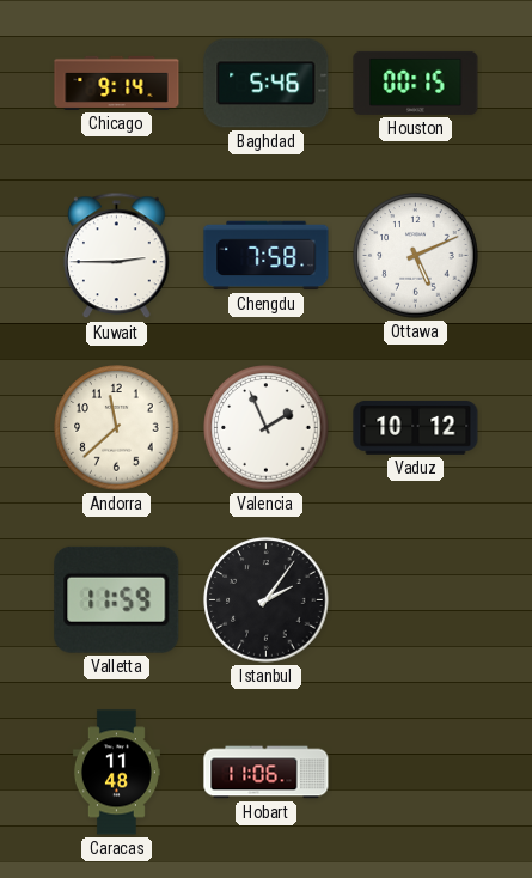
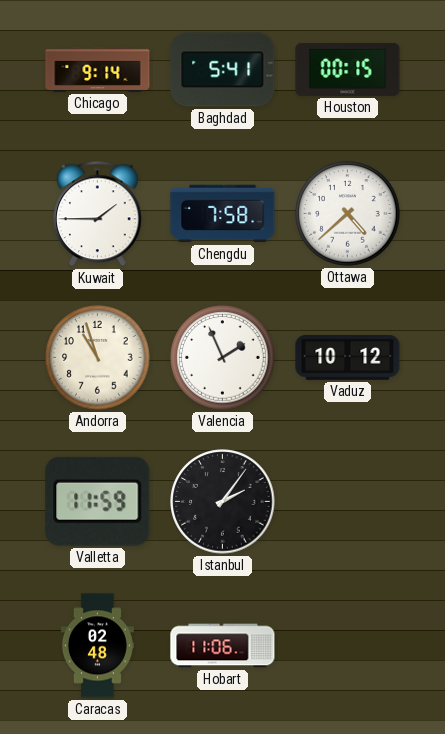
Baghdad: 5:46 -> 5:41
Kuwait: 2:45 -> 1:45
Ottawa: 5:11 -> 4:38
Andorra: 11:38 -> 10:57
Caracas: 11:48 -> 02:48
